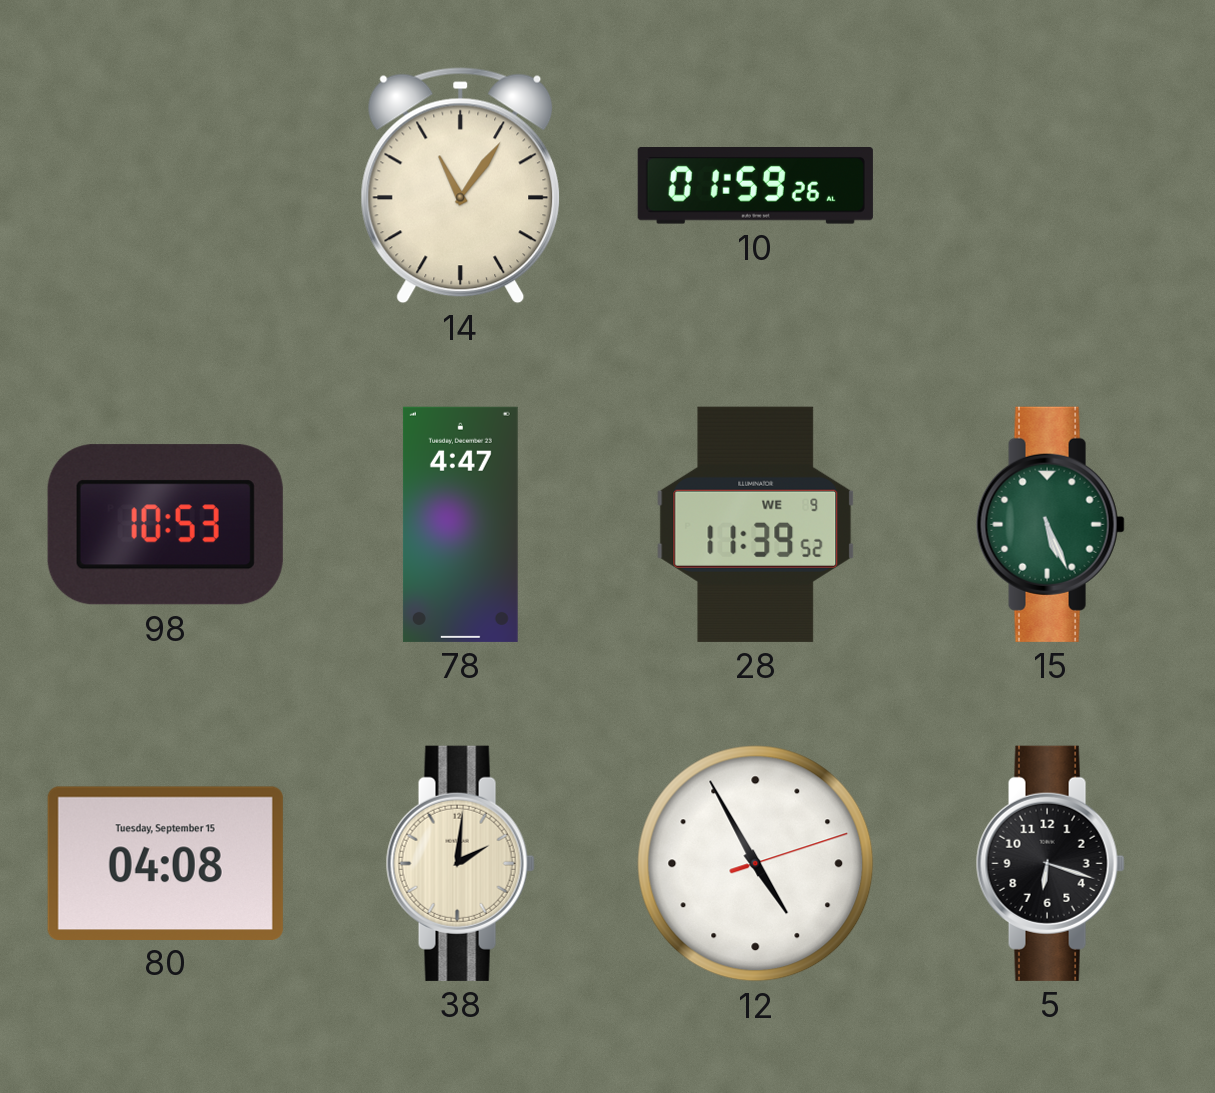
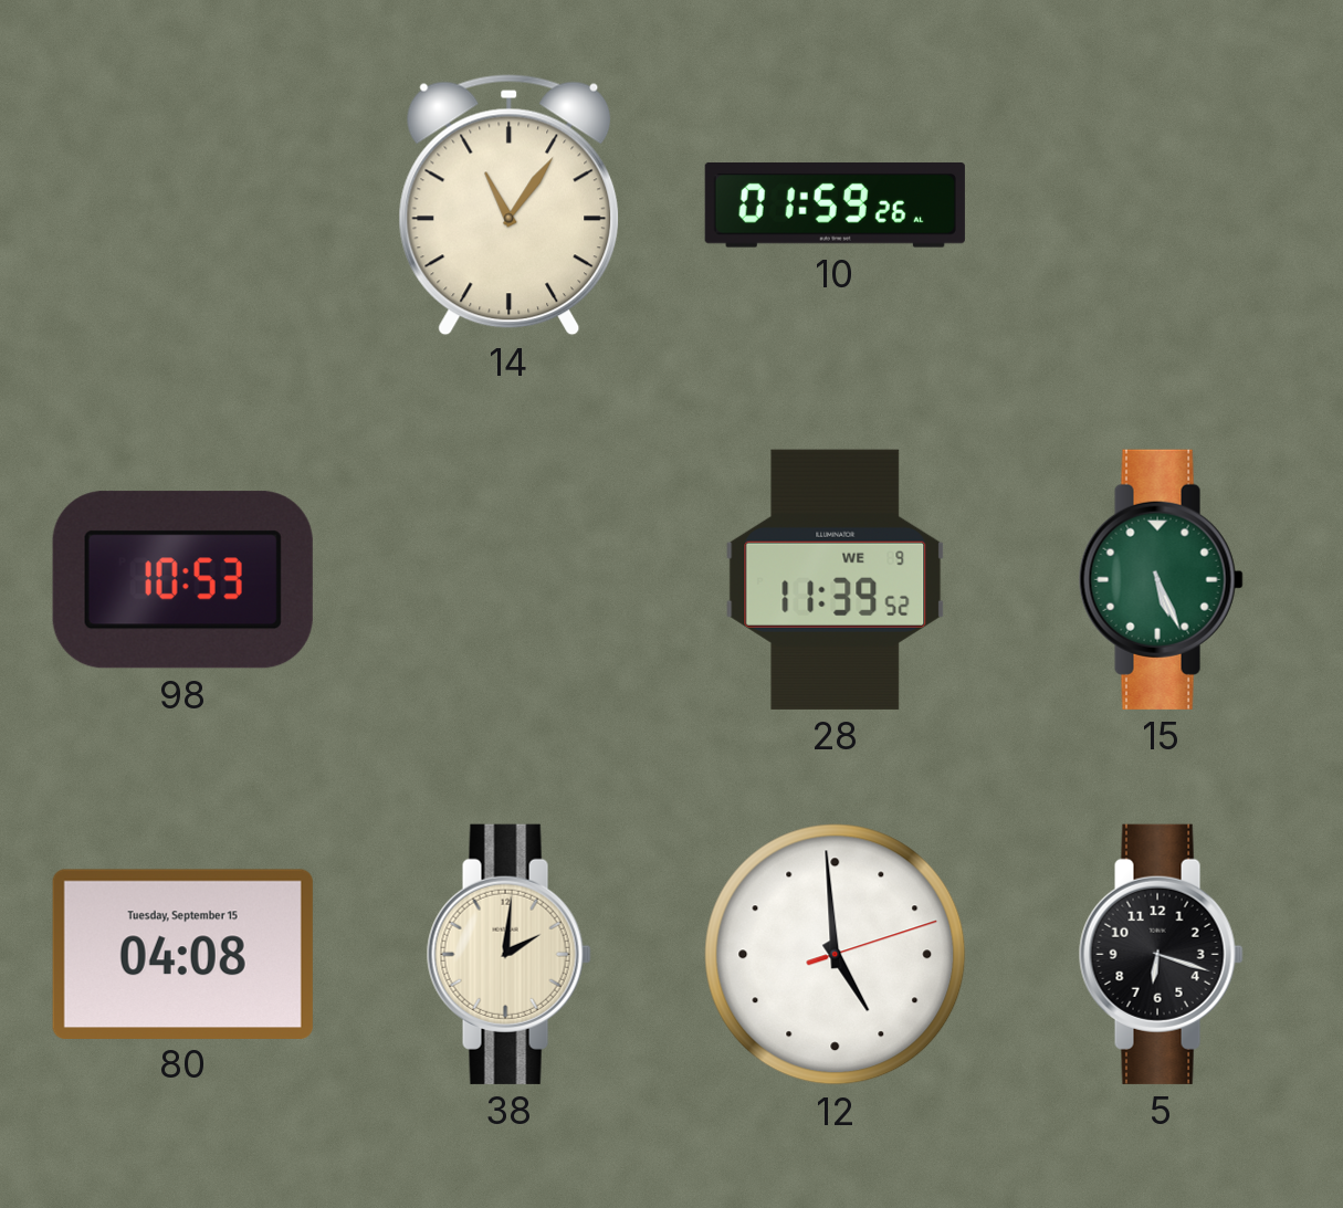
78: 4:47 -> none
12: 4:55 -> 4:59
